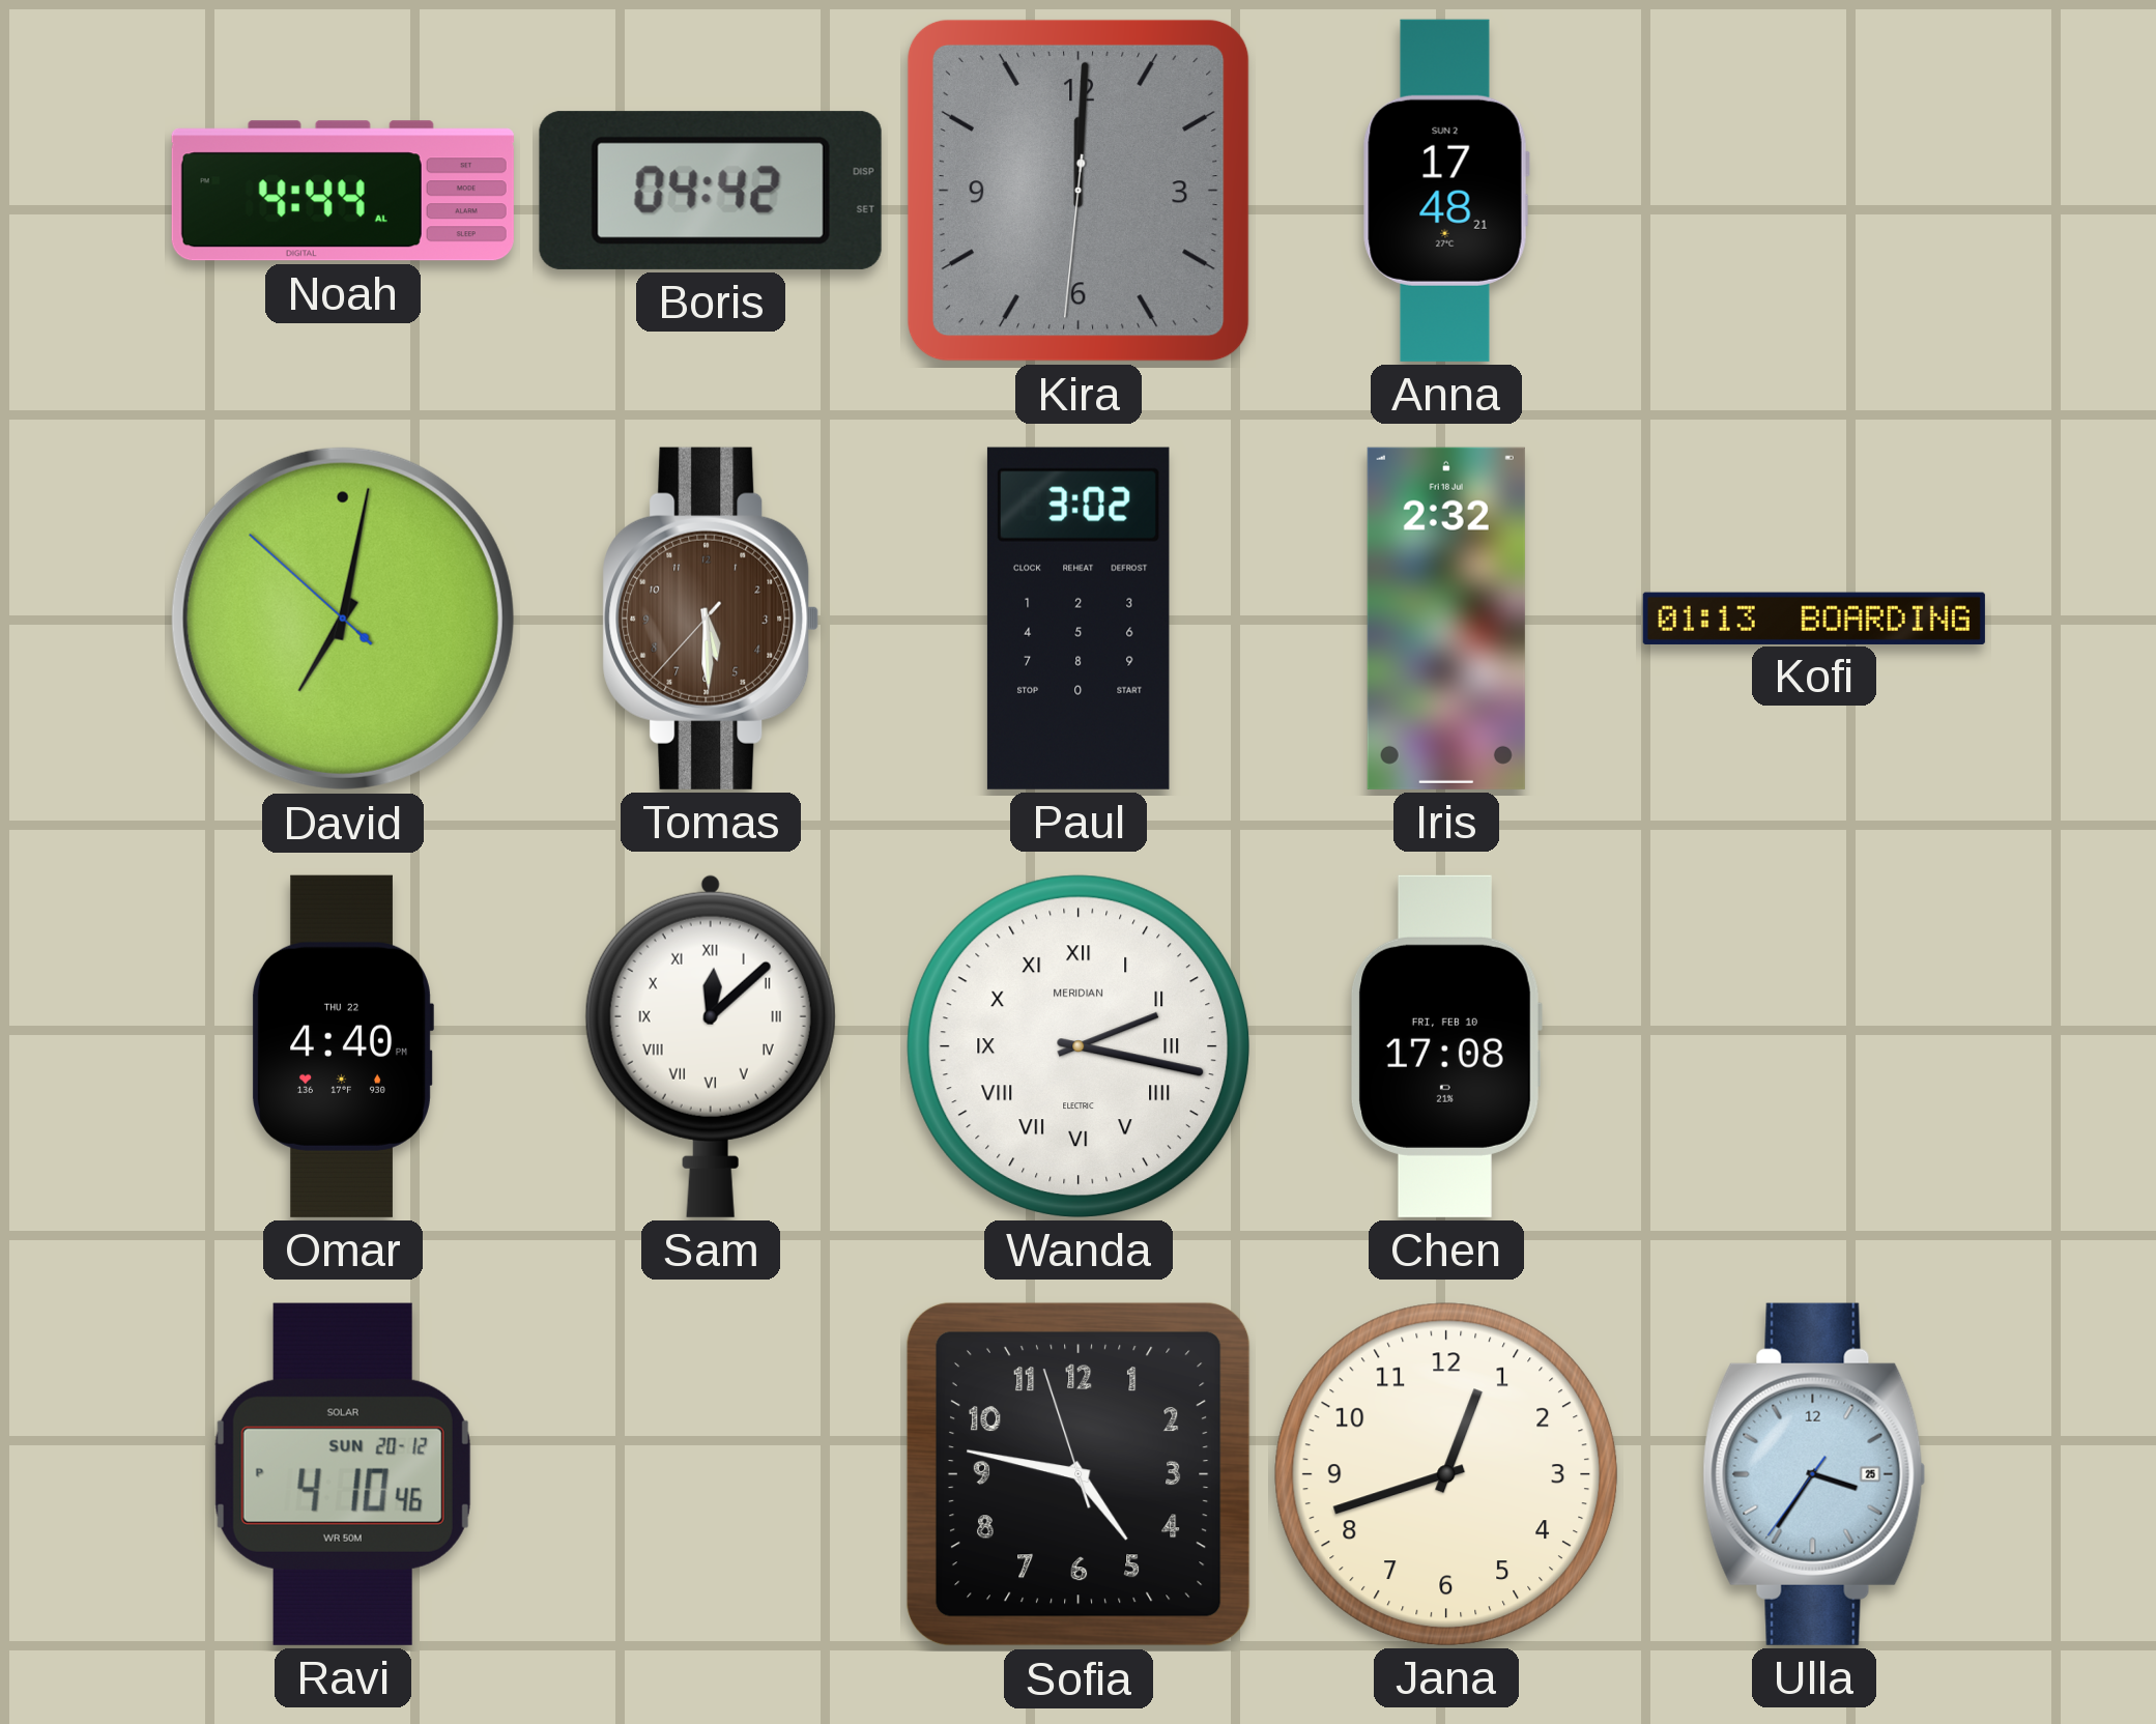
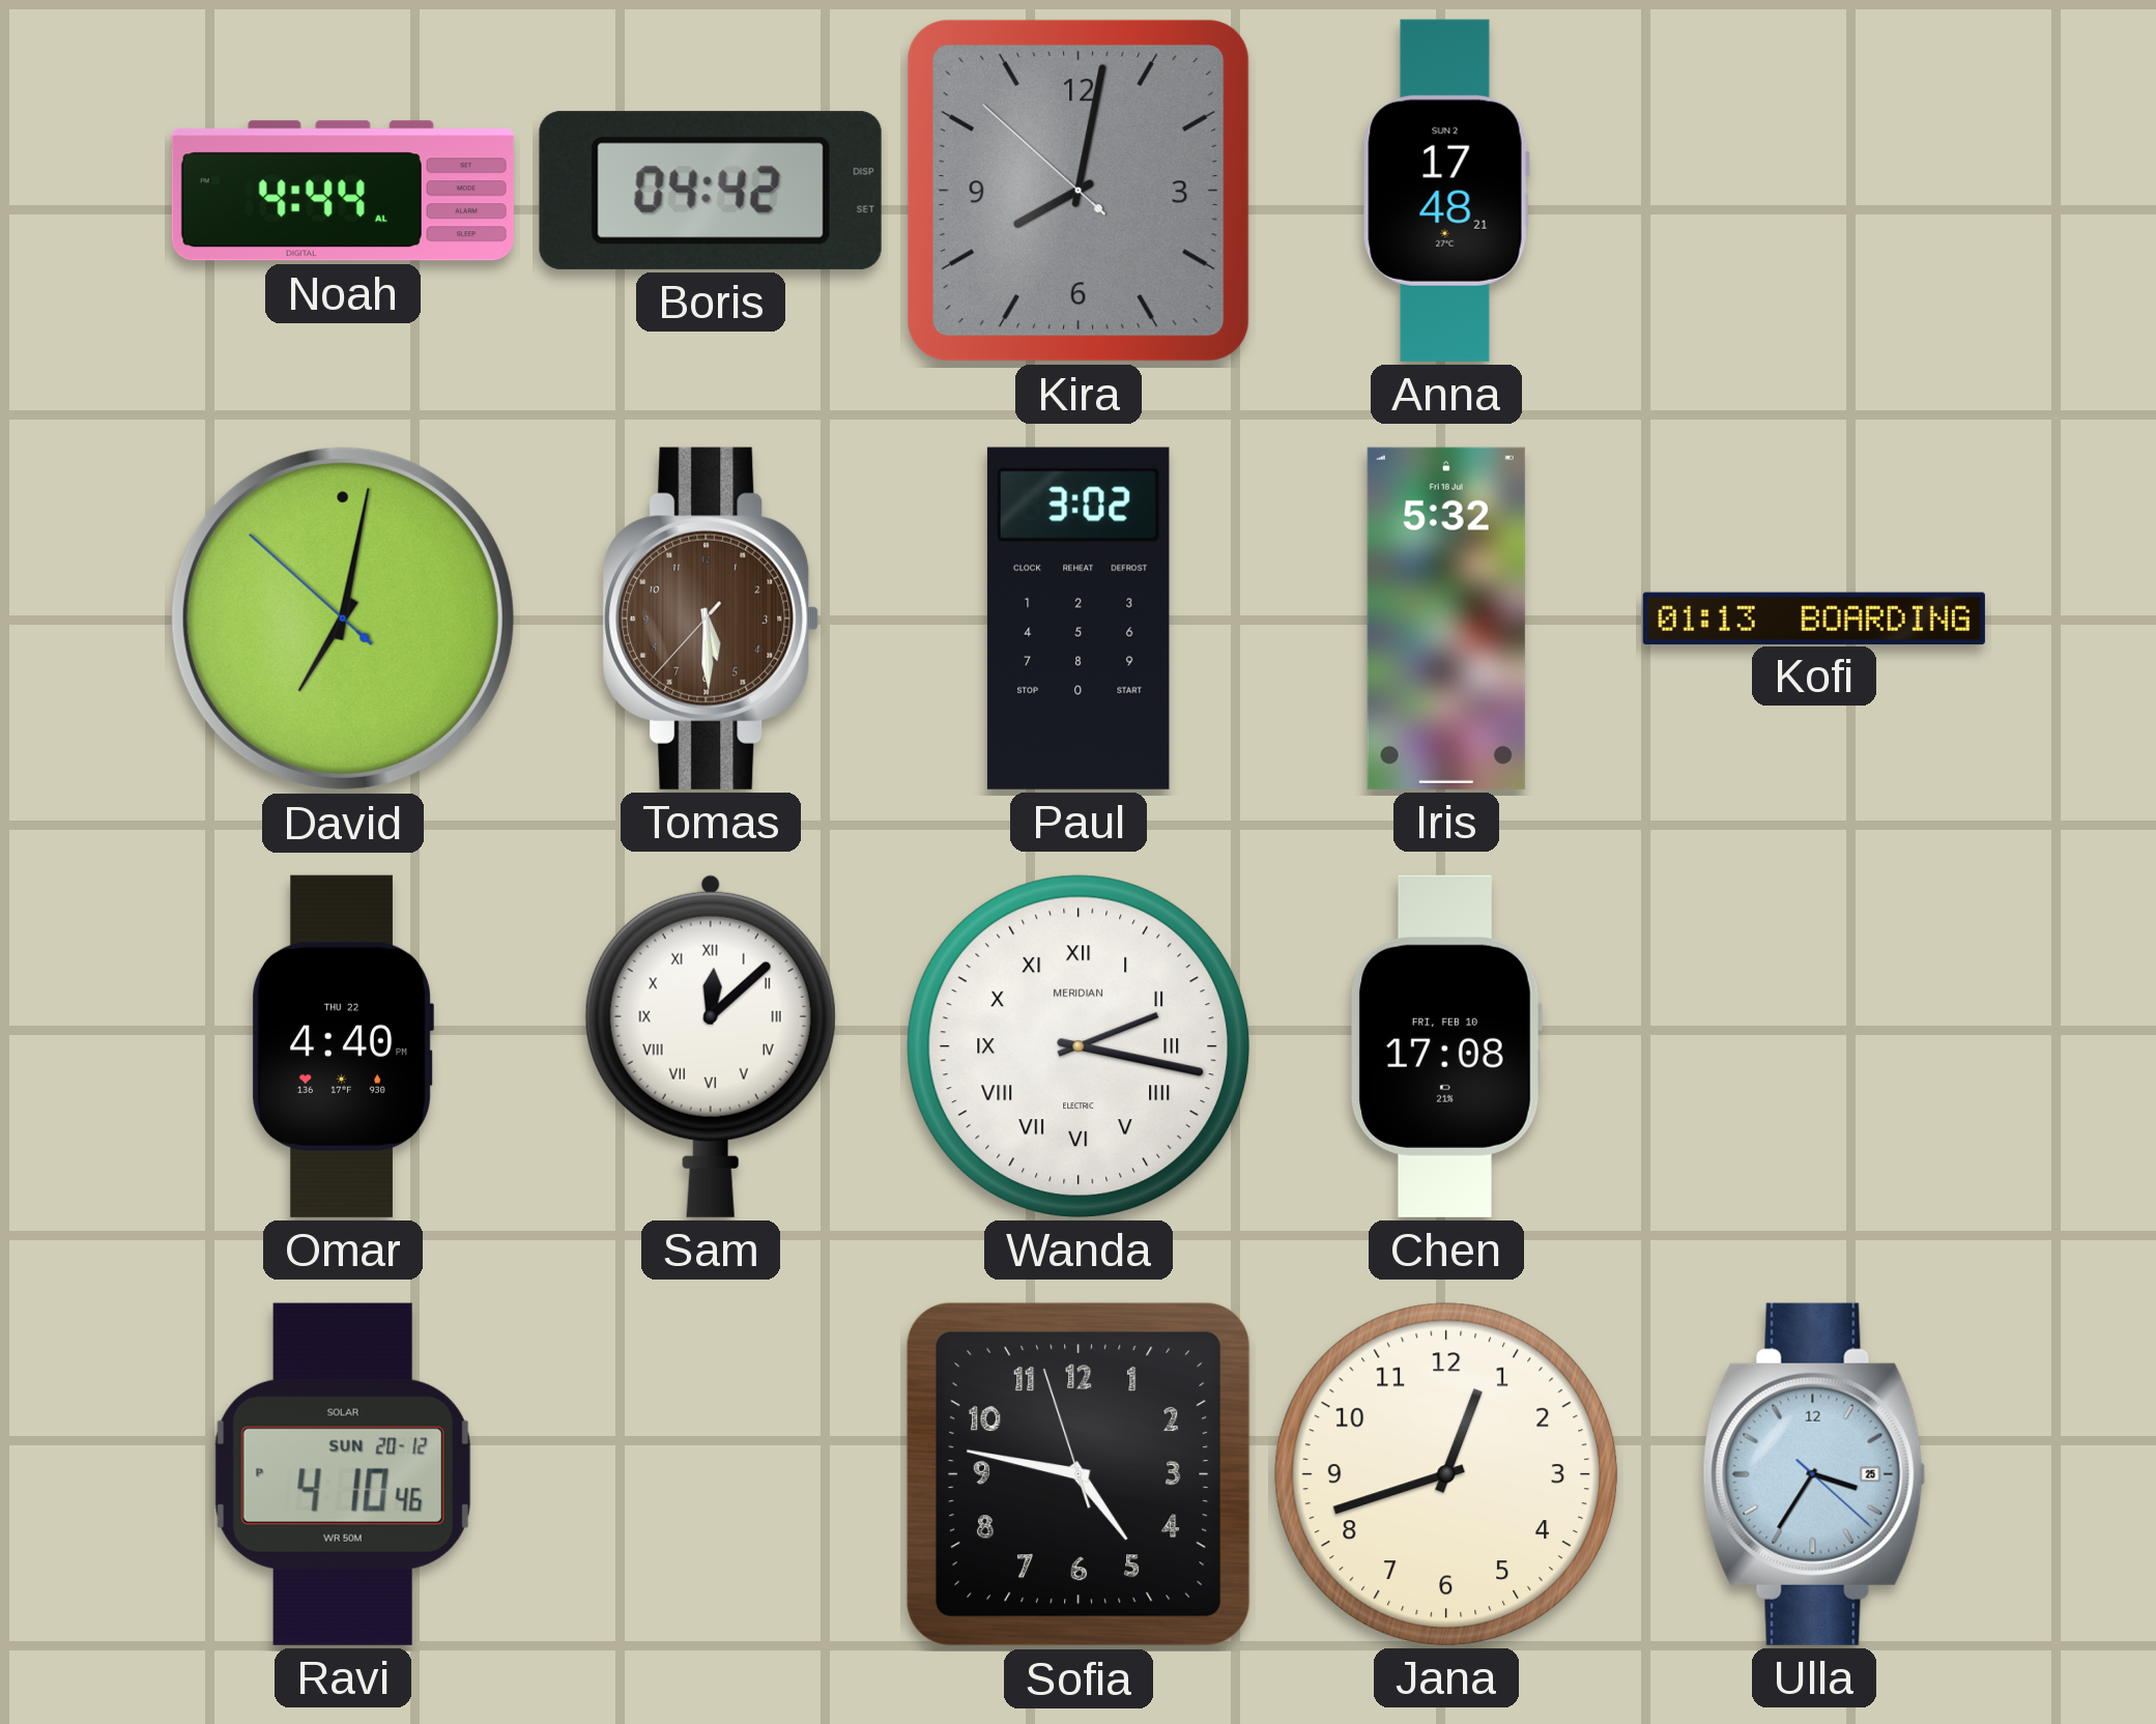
Kira: 12:00 -> 8:01
Iris: 2:32 -> 5:32
Ulla: 3:35:36 -> 3:35:22
